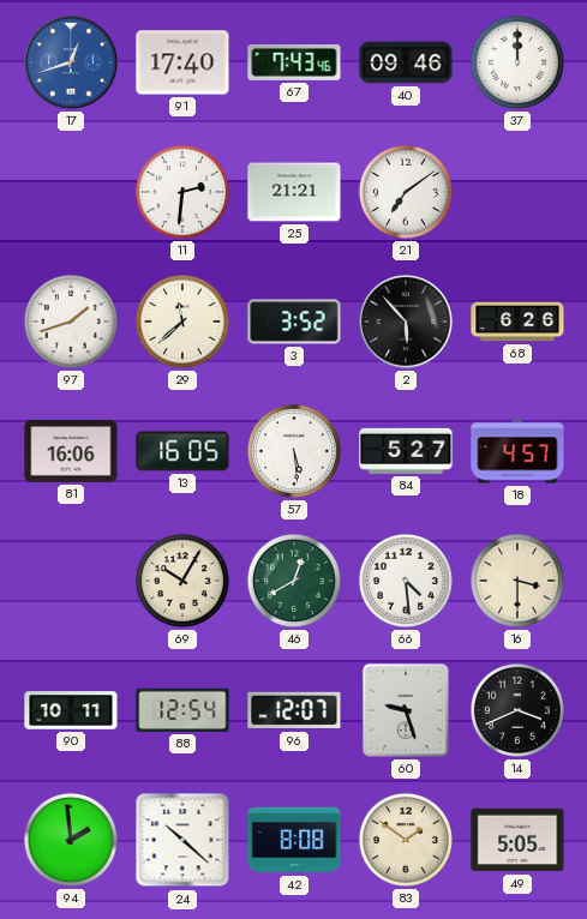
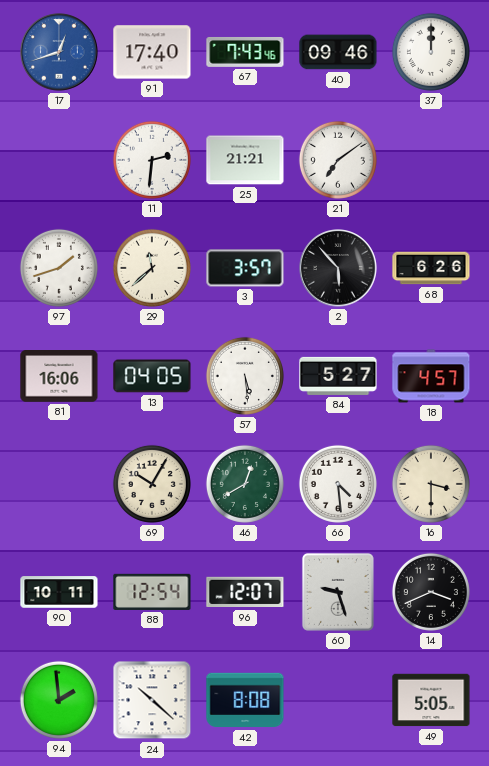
3: 3:52 -> 3:57
13: 16:05 -> 04:05
83: 1:51 -> none
